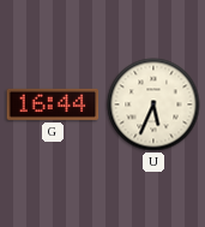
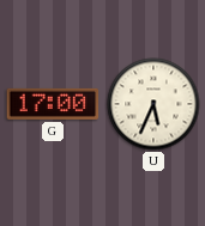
G: 16:44 -> 17:00
